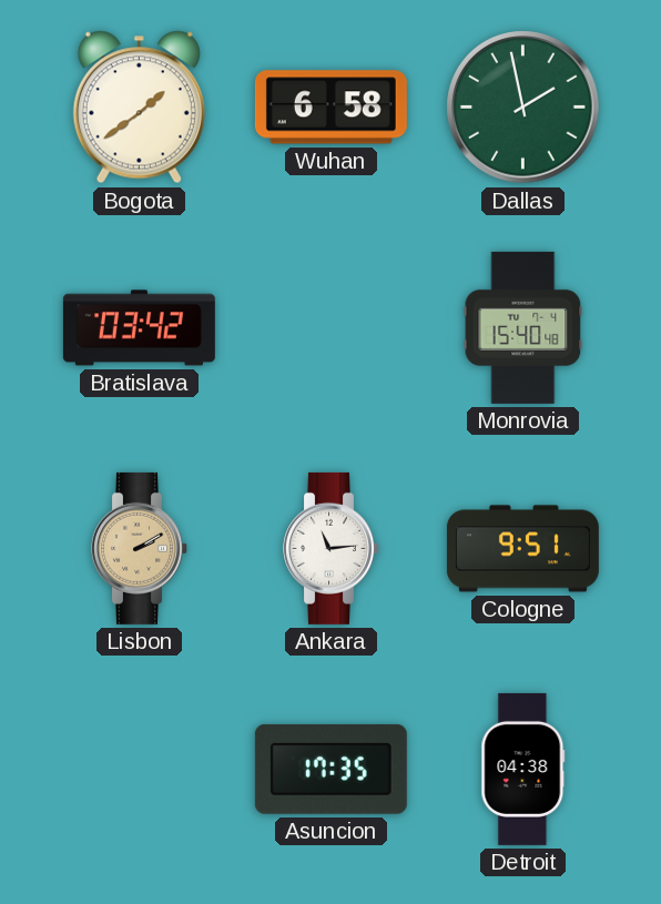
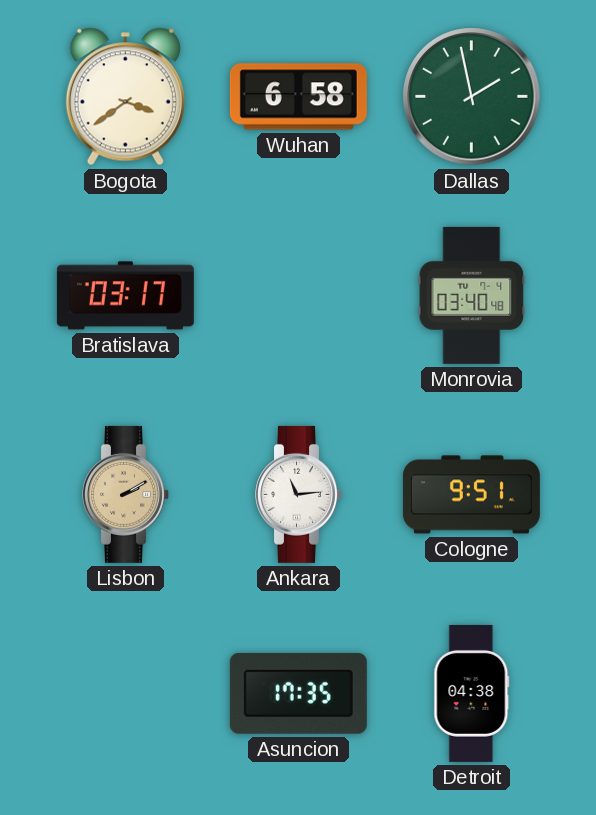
Bogota: 1:39 -> 3:39
Bratislava: 03:42 -> 03:17
Monrovia: 15:40 -> 03:40
